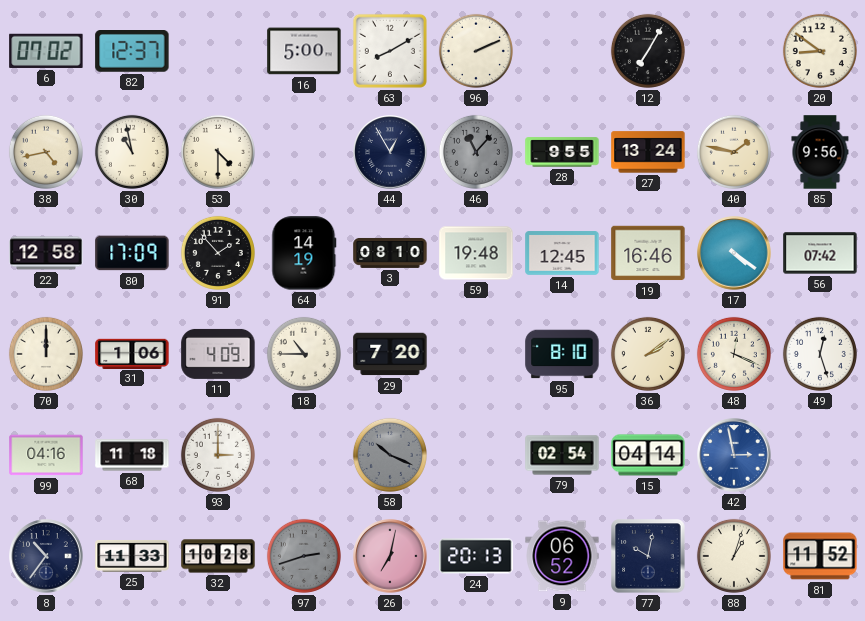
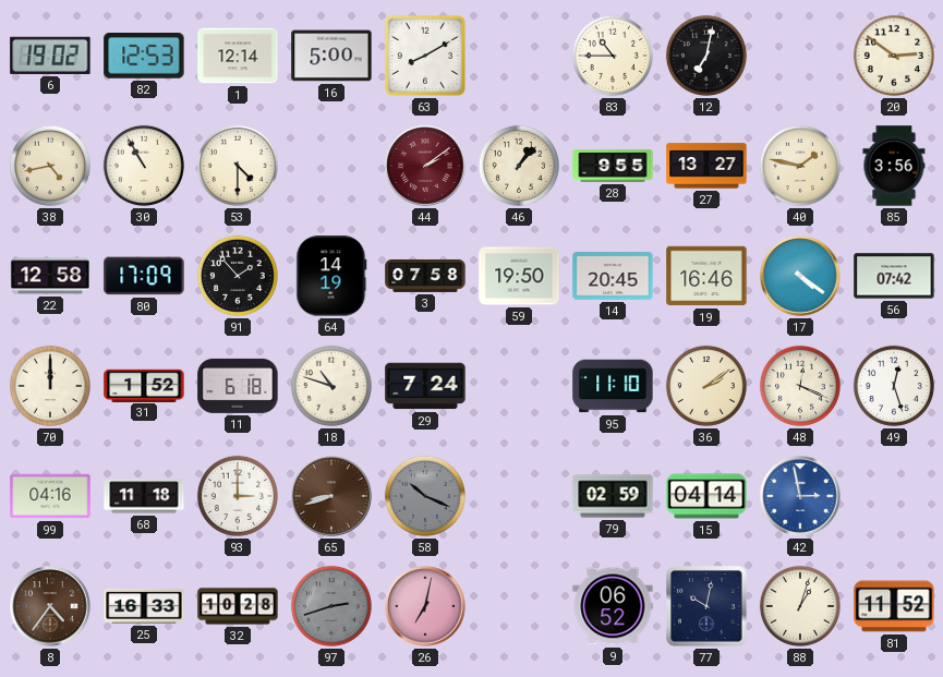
6: 07:02 -> 19:02
82: 12:37 -> 12:53
1: none -> 12:14
96: 2:11 -> none
83: none -> 10:45
12: 7:05 -> 7:02
20: 8:51 -> 2:51
30: 10:58 -> 10:55
44: 12:55 -> 2:09
44 dial: navy -> burgundy
46: 11:07 -> 1:07
46 dial: grey -> cream
27: 13:24 -> 13:27
85: 9:56 -> 3:56
3: 08:10 -> 07:58
59: 19:48 -> 19:50
14: 12:45 -> 20:45
31: 1:06 -> 1:52
11: 4:09 -> 6:18
18: 10:45 -> 10:48
29: 7:20 -> 7:24
95: 8:10 -> 11:10
65: none -> 8:42
79: 02:54 -> 02:59
8: 10:36 -> 4:36
8 dial: navy -> brown
25: 11:33 -> 16:33
24: 20:13 -> none
